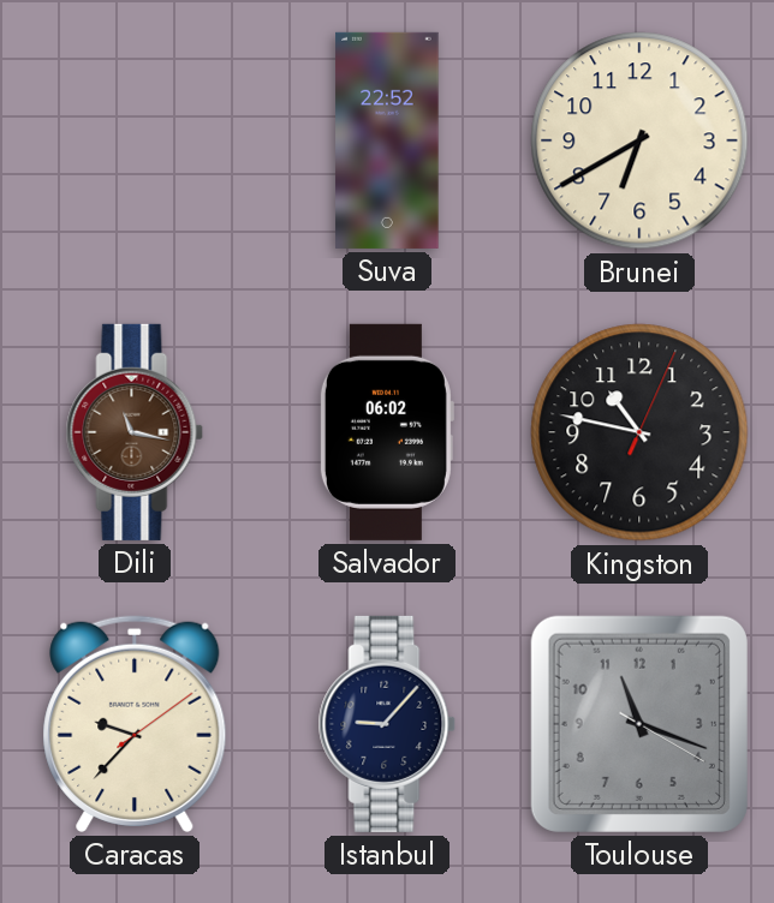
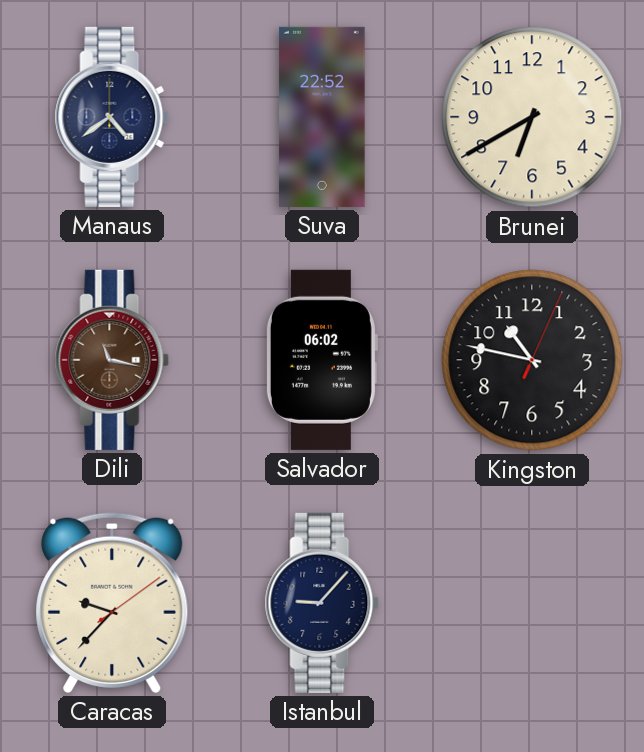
Manaus: none -> 4:39
Toulouse: 11:18 -> none
